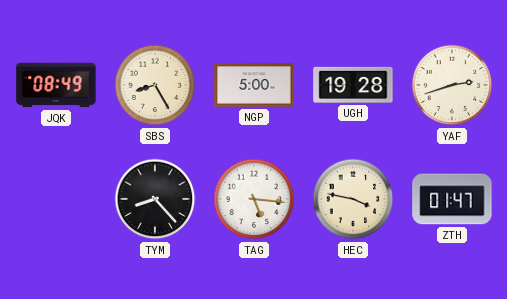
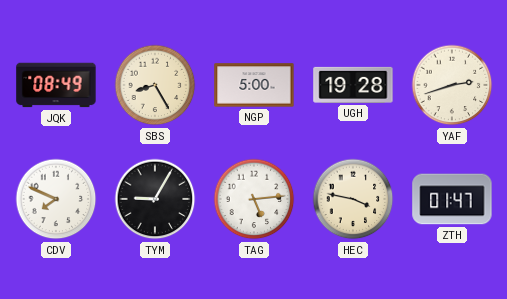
CDV: none -> 7:49
TYM: 8:23 -> 9:05
TAG: 5:16 -> 5:14
